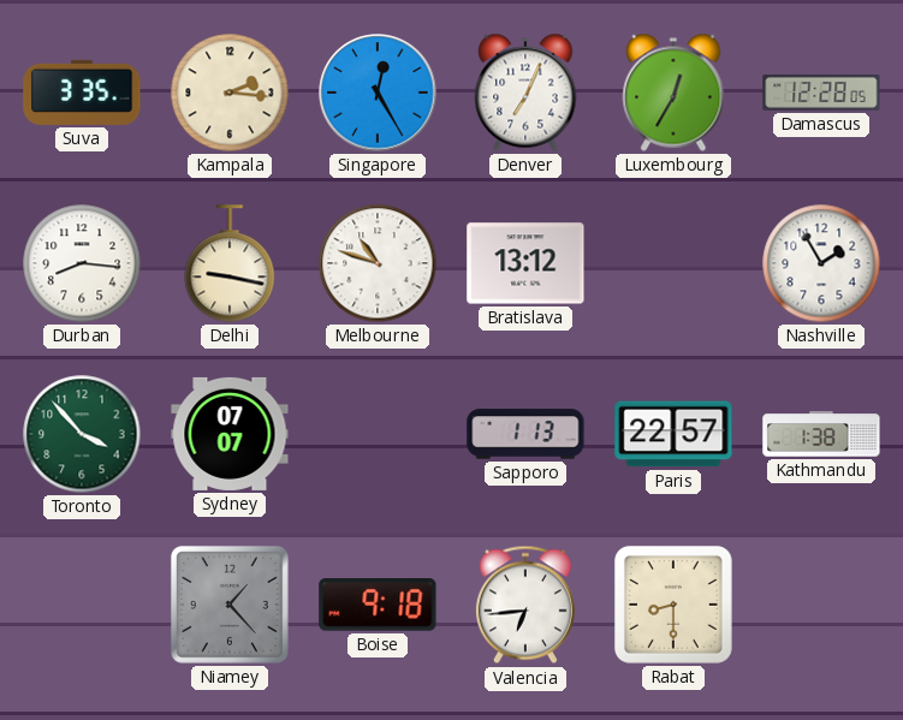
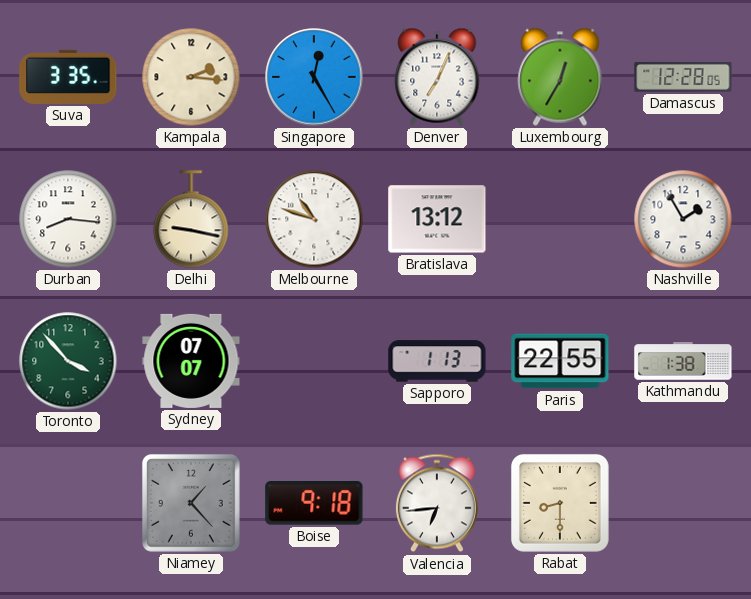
Paris: 22:57 -> 22:55
